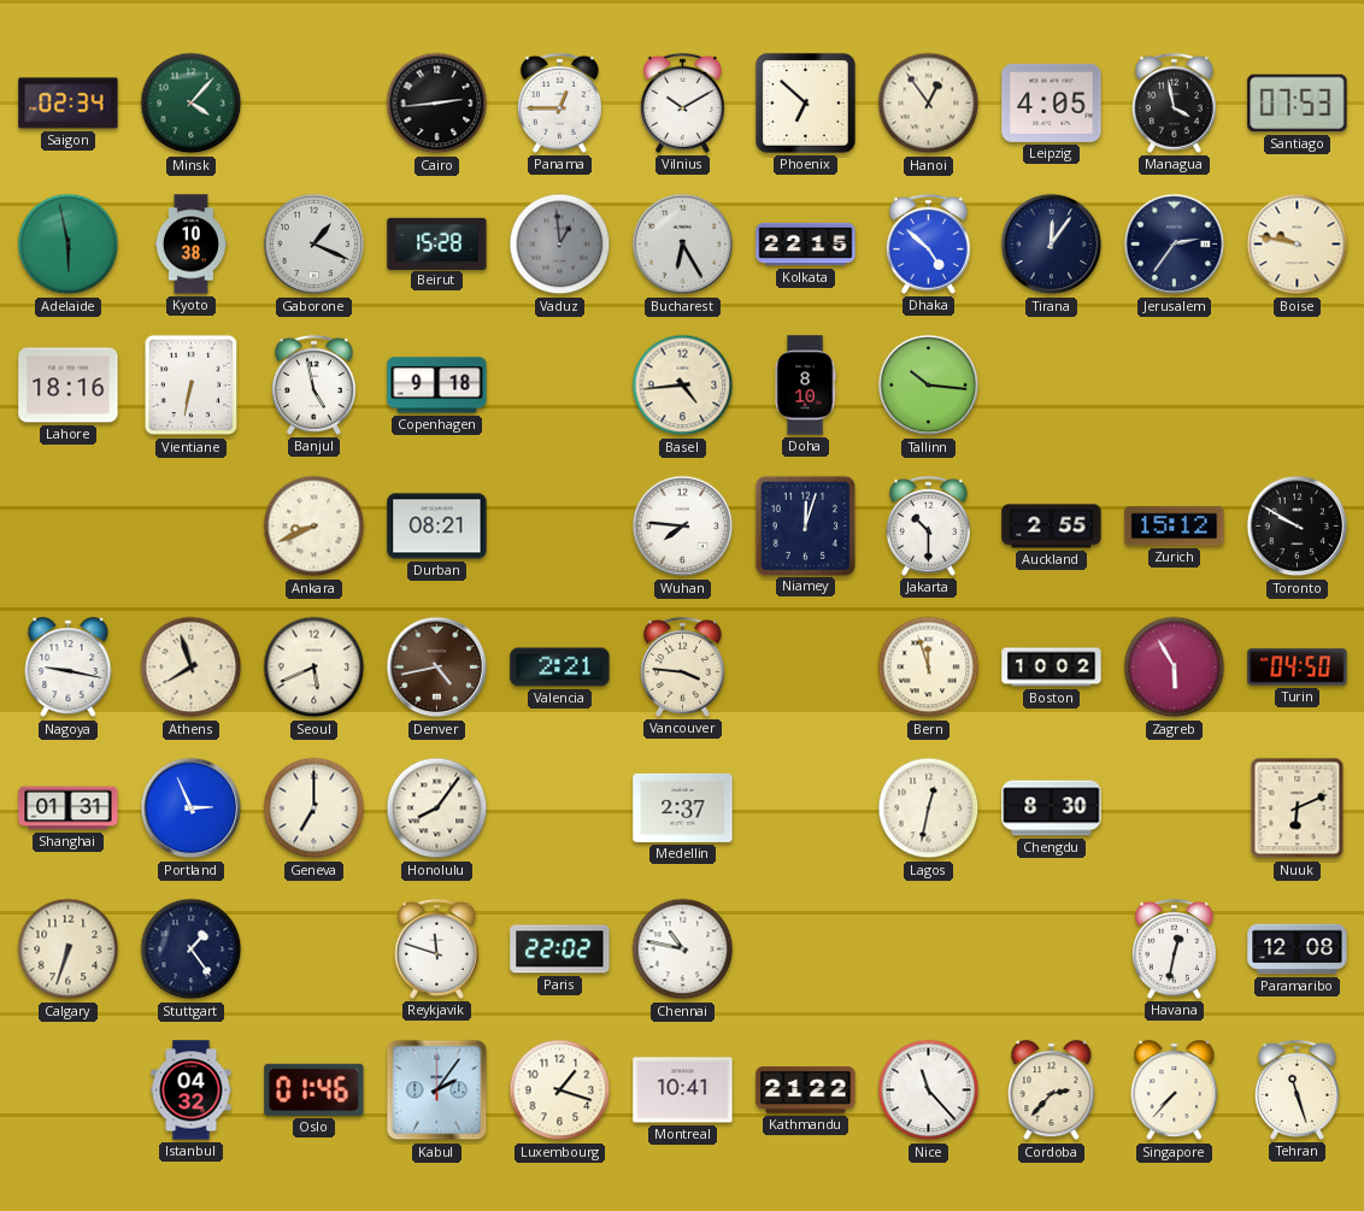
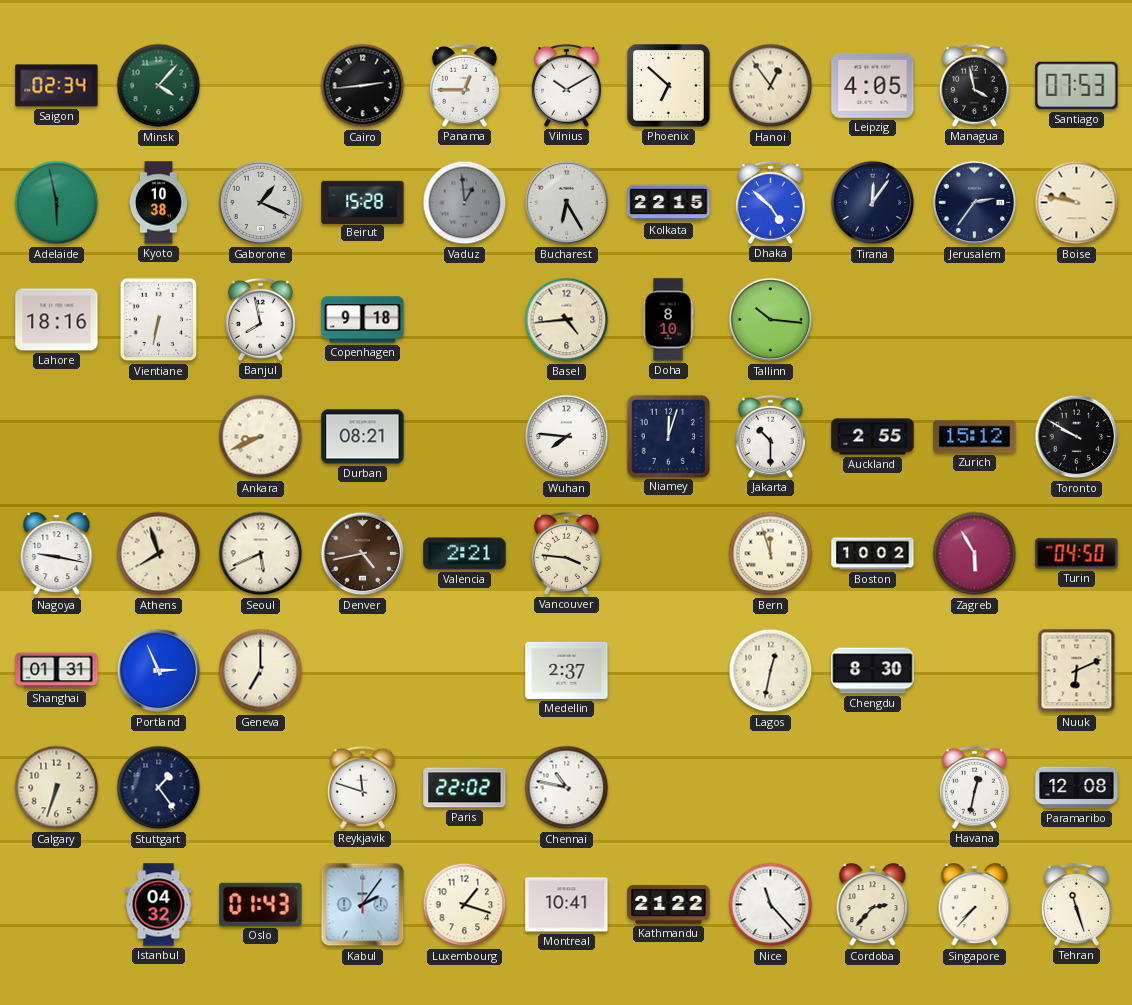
Banjul: 4:58 -> 7:58
Honolulu: 8:06 -> none
Oslo: 01:46 -> 01:43
